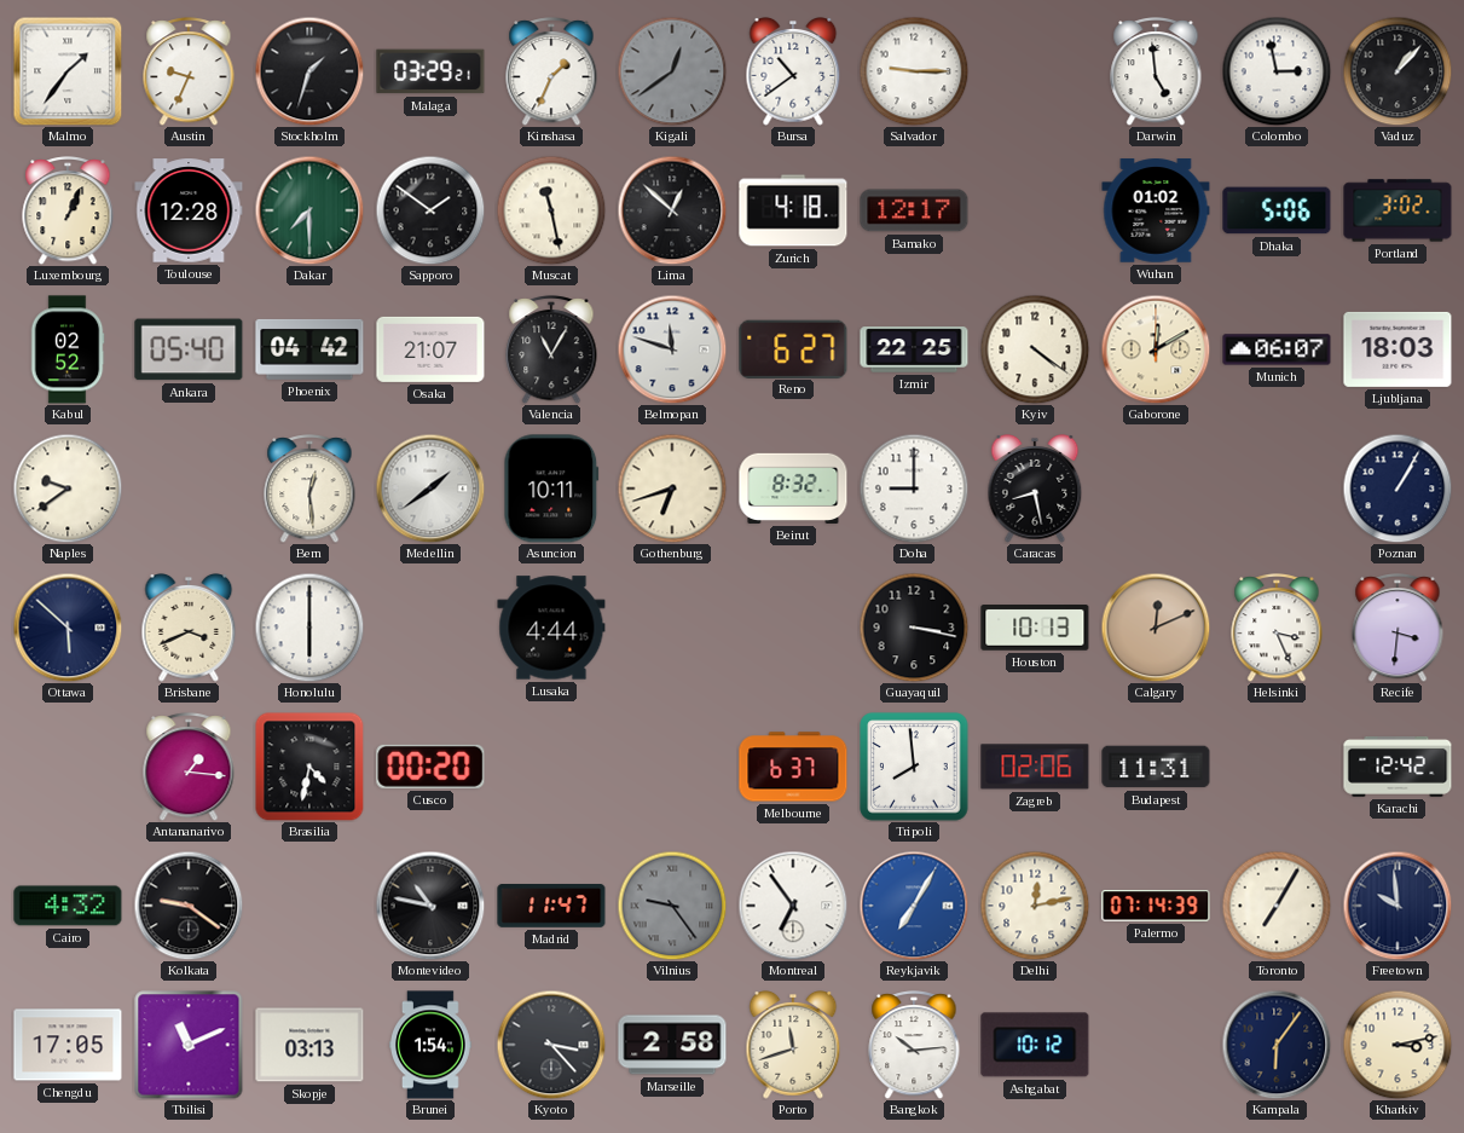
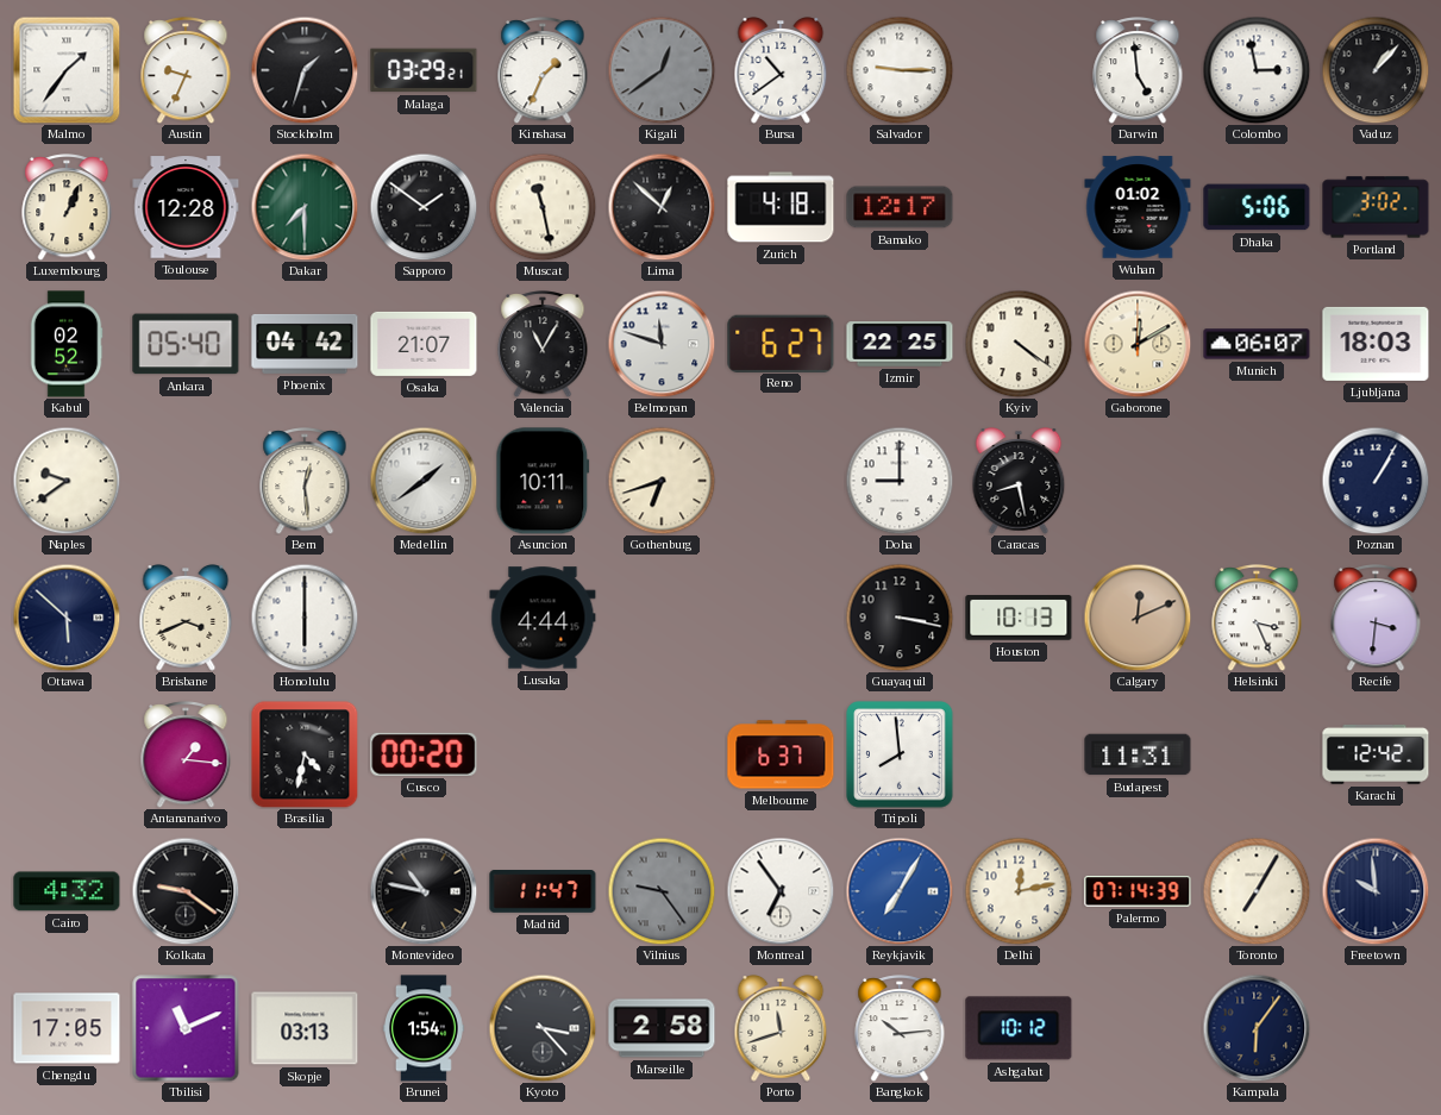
Beirut: 8:32 -> none
Zagreb: 02:06 -> none
Kharkiv: 3:13 -> none
